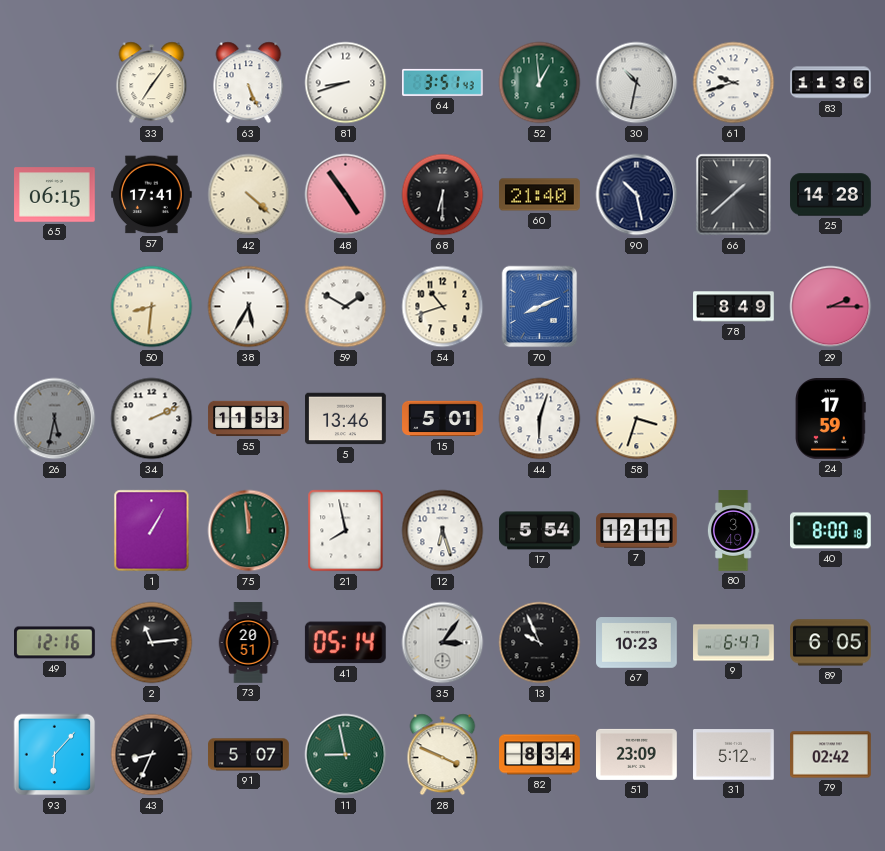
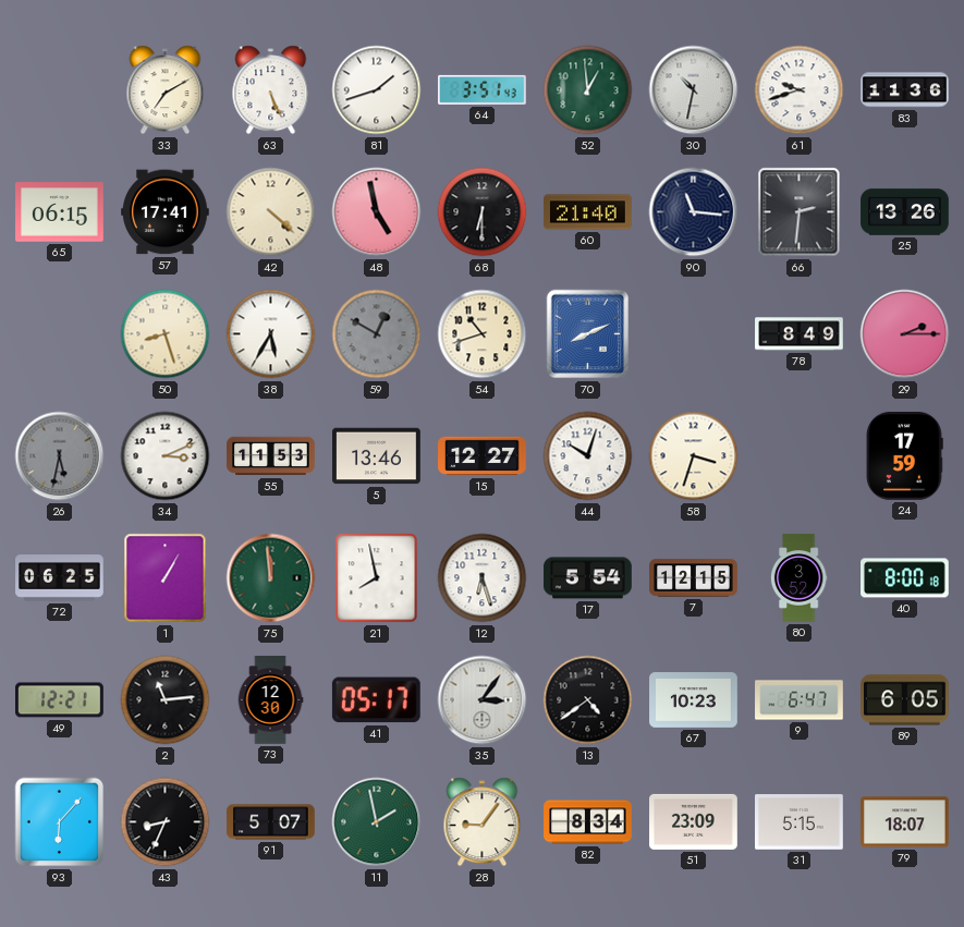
33: 7:06 -> 7:10
81: 8:42 -> 1:42
48: 4:54 -> 4:58
90: 10:28 -> 11:16
66: 1:38 -> 2:31
25: 14:28 -> 13:26
50: 8:31 -> 8:27
59: 1:50 -> 12:50
59 dial: white -> grey
34: 2:11 -> 3:11
15: 5:01 -> 12:27
44: 6:03 -> 10:03
72: none -> 06:25
7: 12:11 -> 12:15
80: 3:49 -> 3:52
49: 12:16 -> 12:21
73: 20:51 -> 12:30
41: 05:14 -> 05:17
13: 9:56 -> 4:39
11: 8:58 -> 1:58
28: 3:49 -> 9:06
31: 5:12 -> 5:15
79: 02:42 -> 18:07
